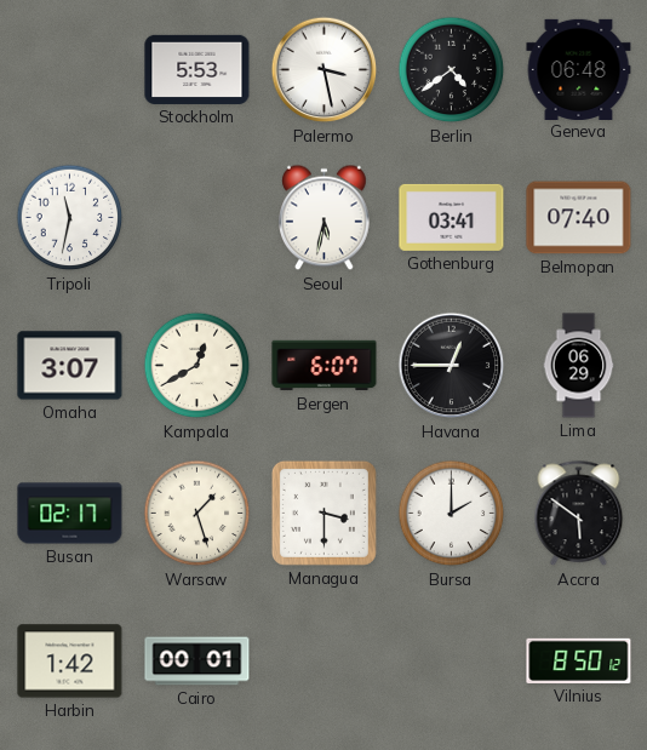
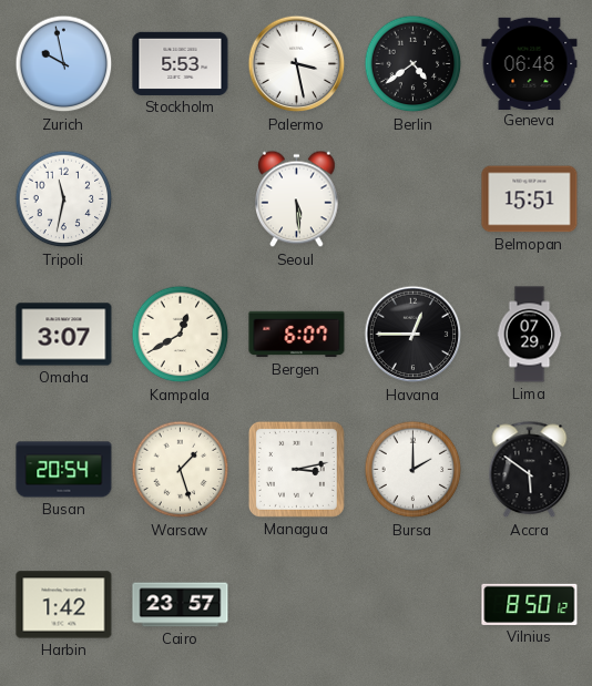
Zurich: none -> 9:58
Seoul: 5:32 -> 5:29
Gothenburg: 03:41 -> none
Belmopan: 07:40 -> 15:51
Lima: 06:29 -> 07:29
Busan: 02:17 -> 20:54
Managua: 3:30 -> 3:13
Cairo: 00:01 -> 23:57
